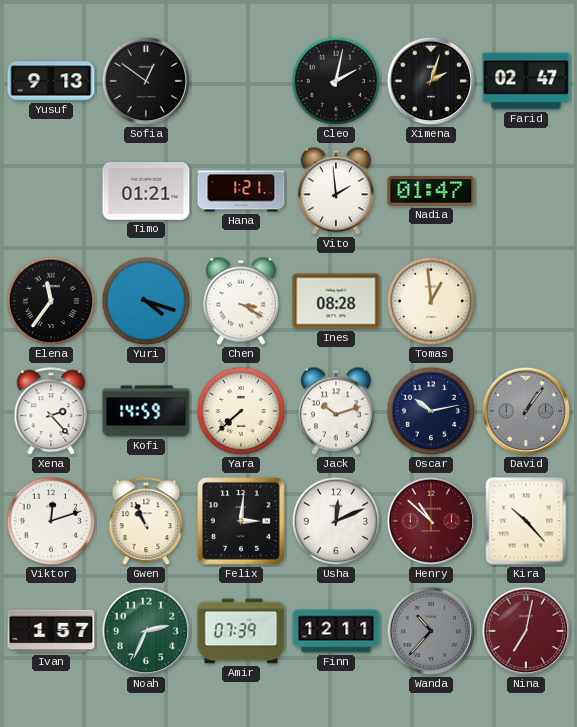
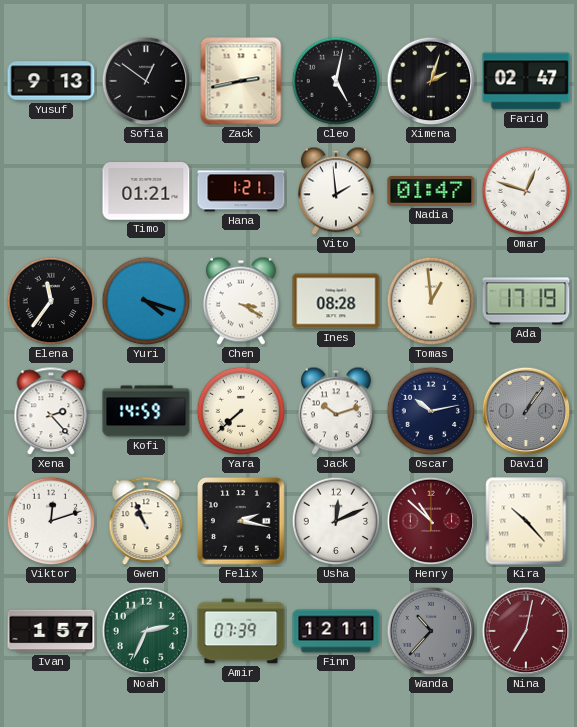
Zack: none -> 2:43
Cleo: 2:02 -> 5:02
Omar: none -> 12:48
Ada: none -> 17:19
Felix: 3:01 -> 2:17
